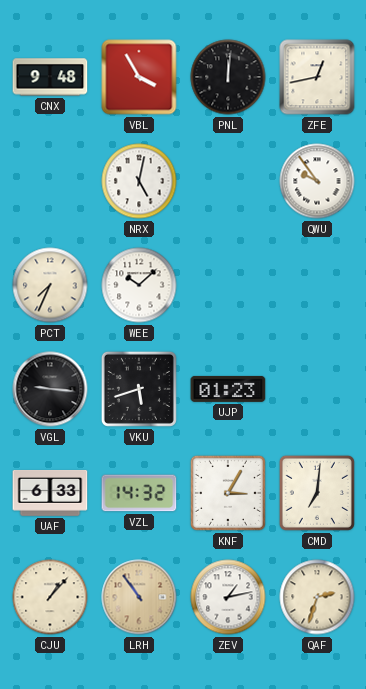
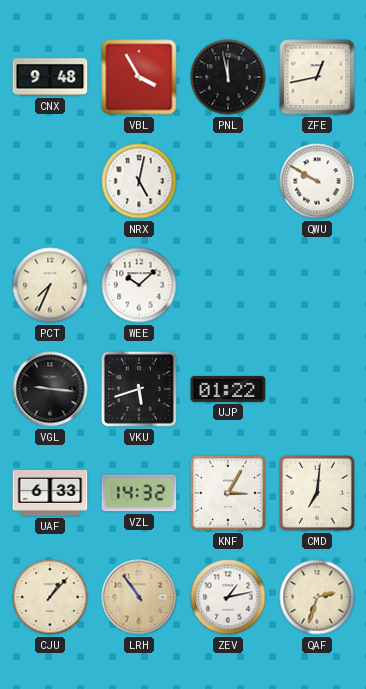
PNL: 12:01 -> 11:58
QWU: 9:54 -> 9:50
UJP: 01:23 -> 01:22
